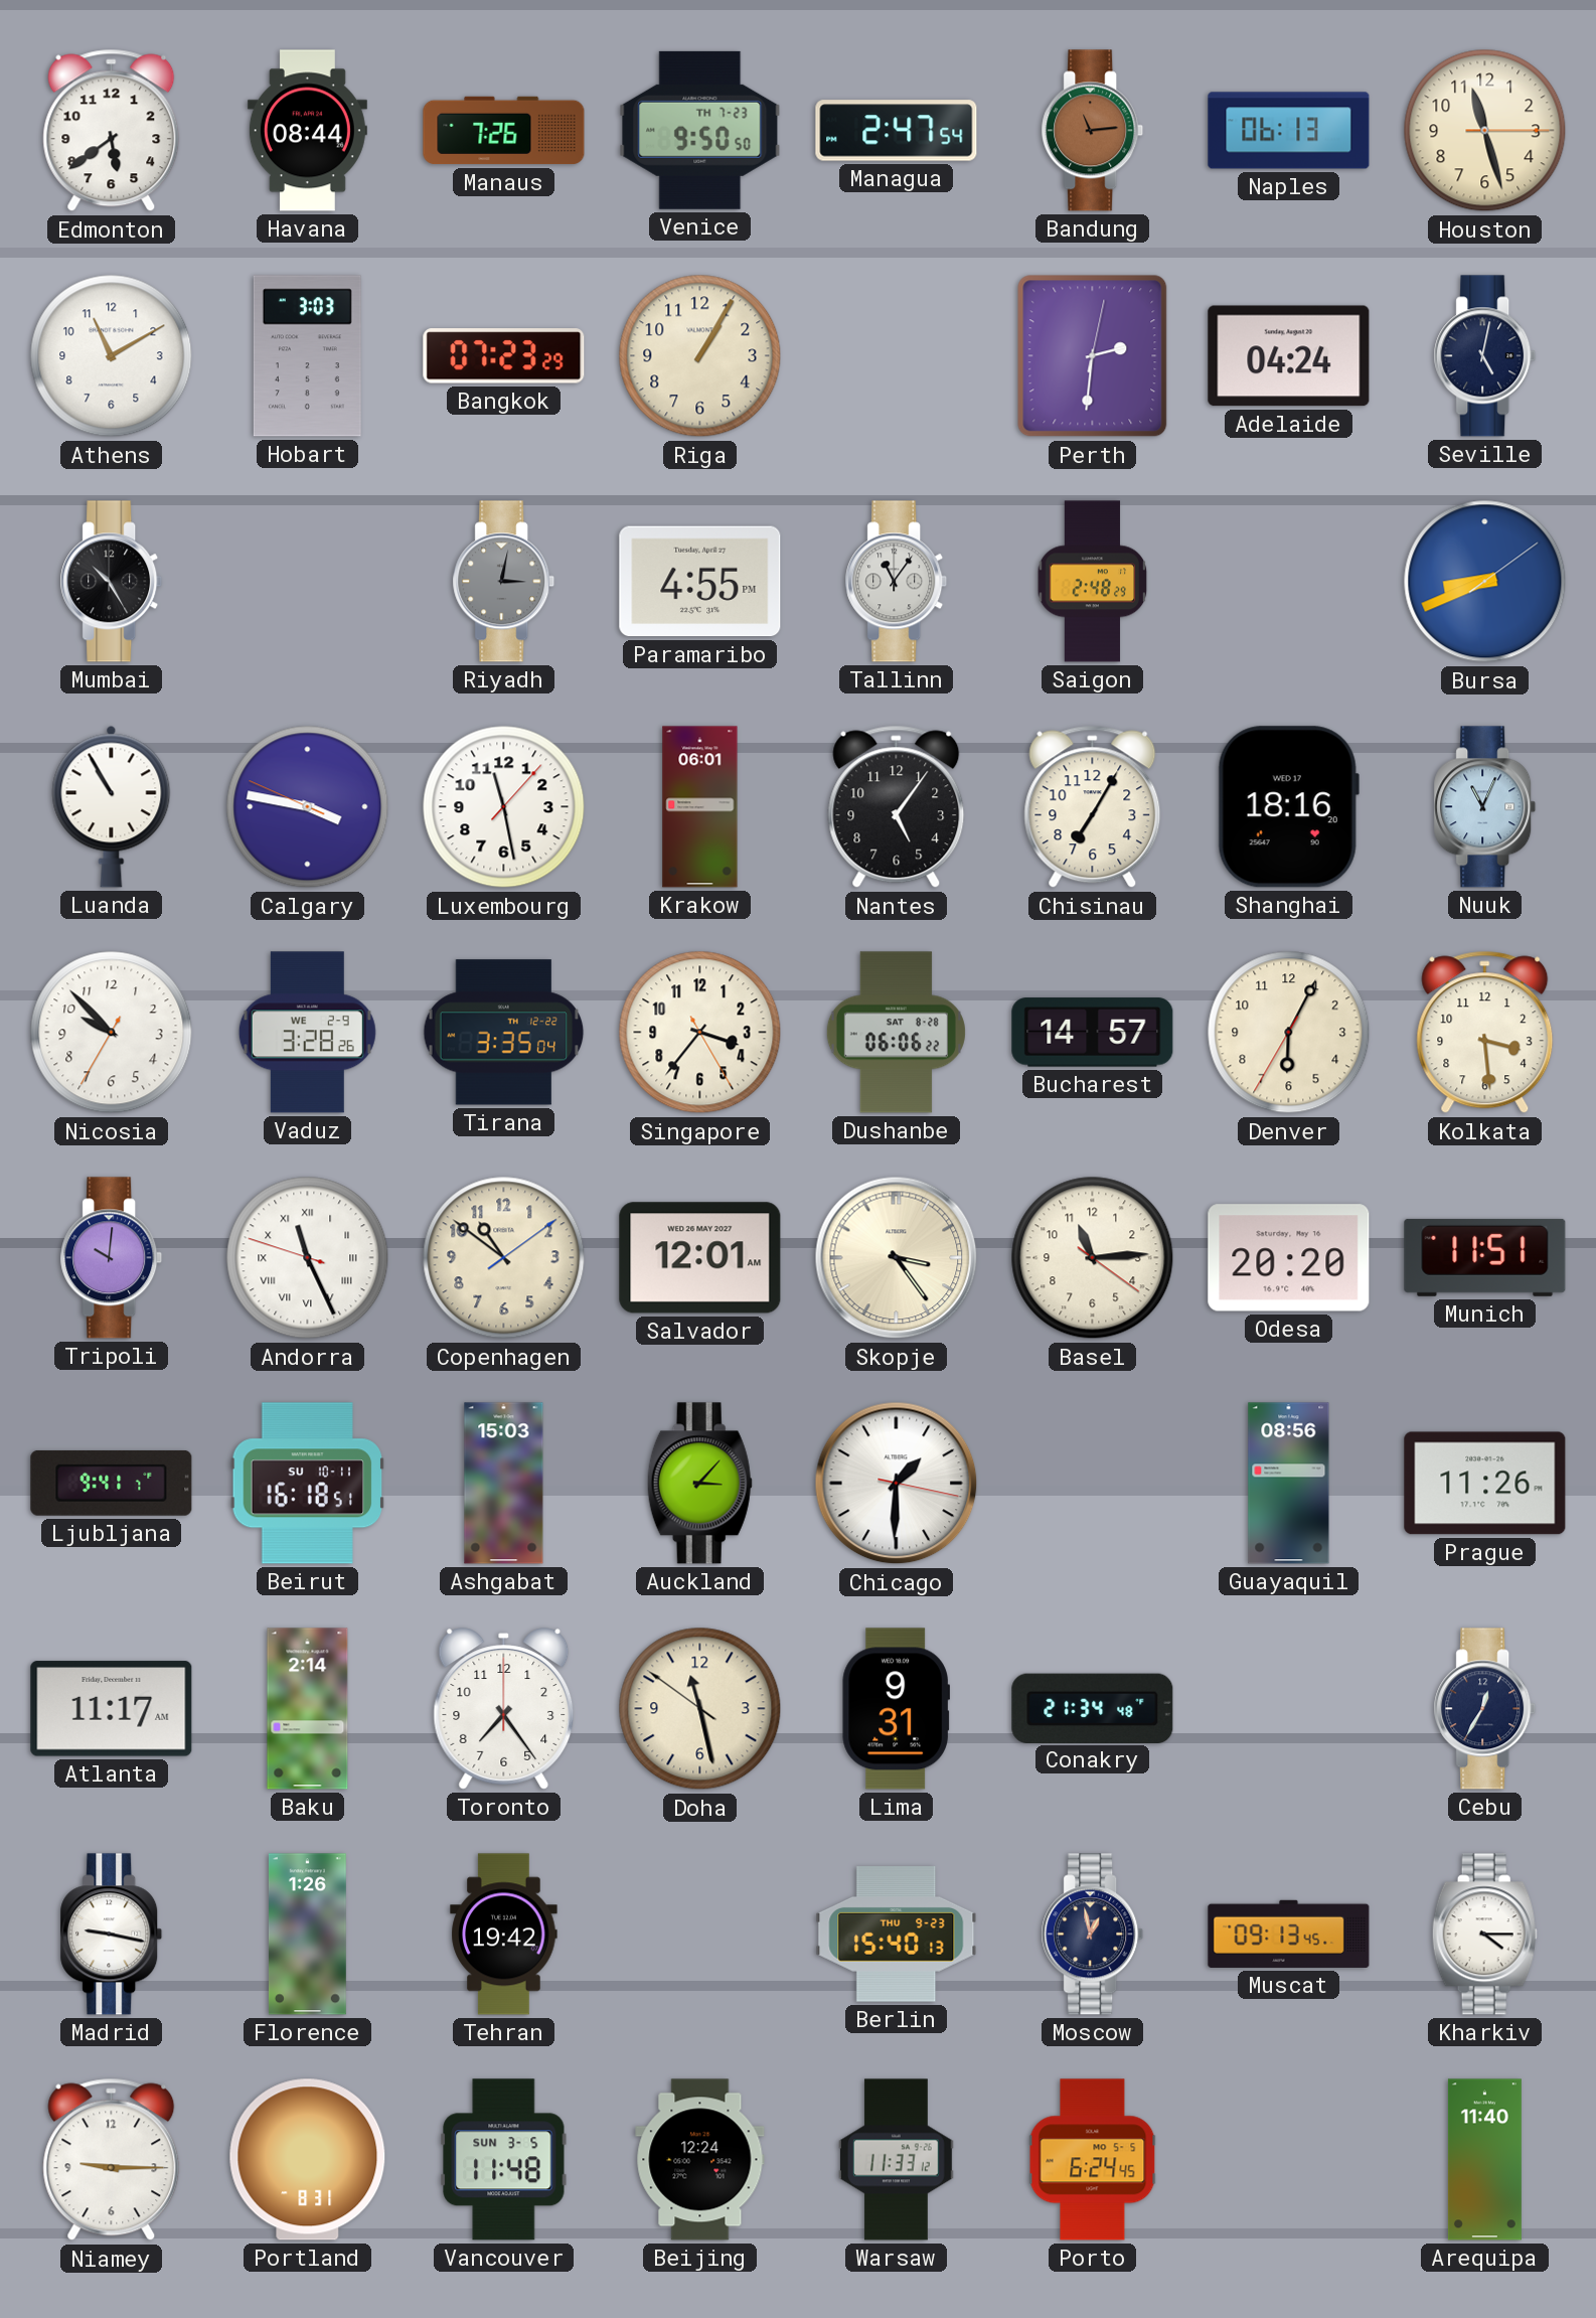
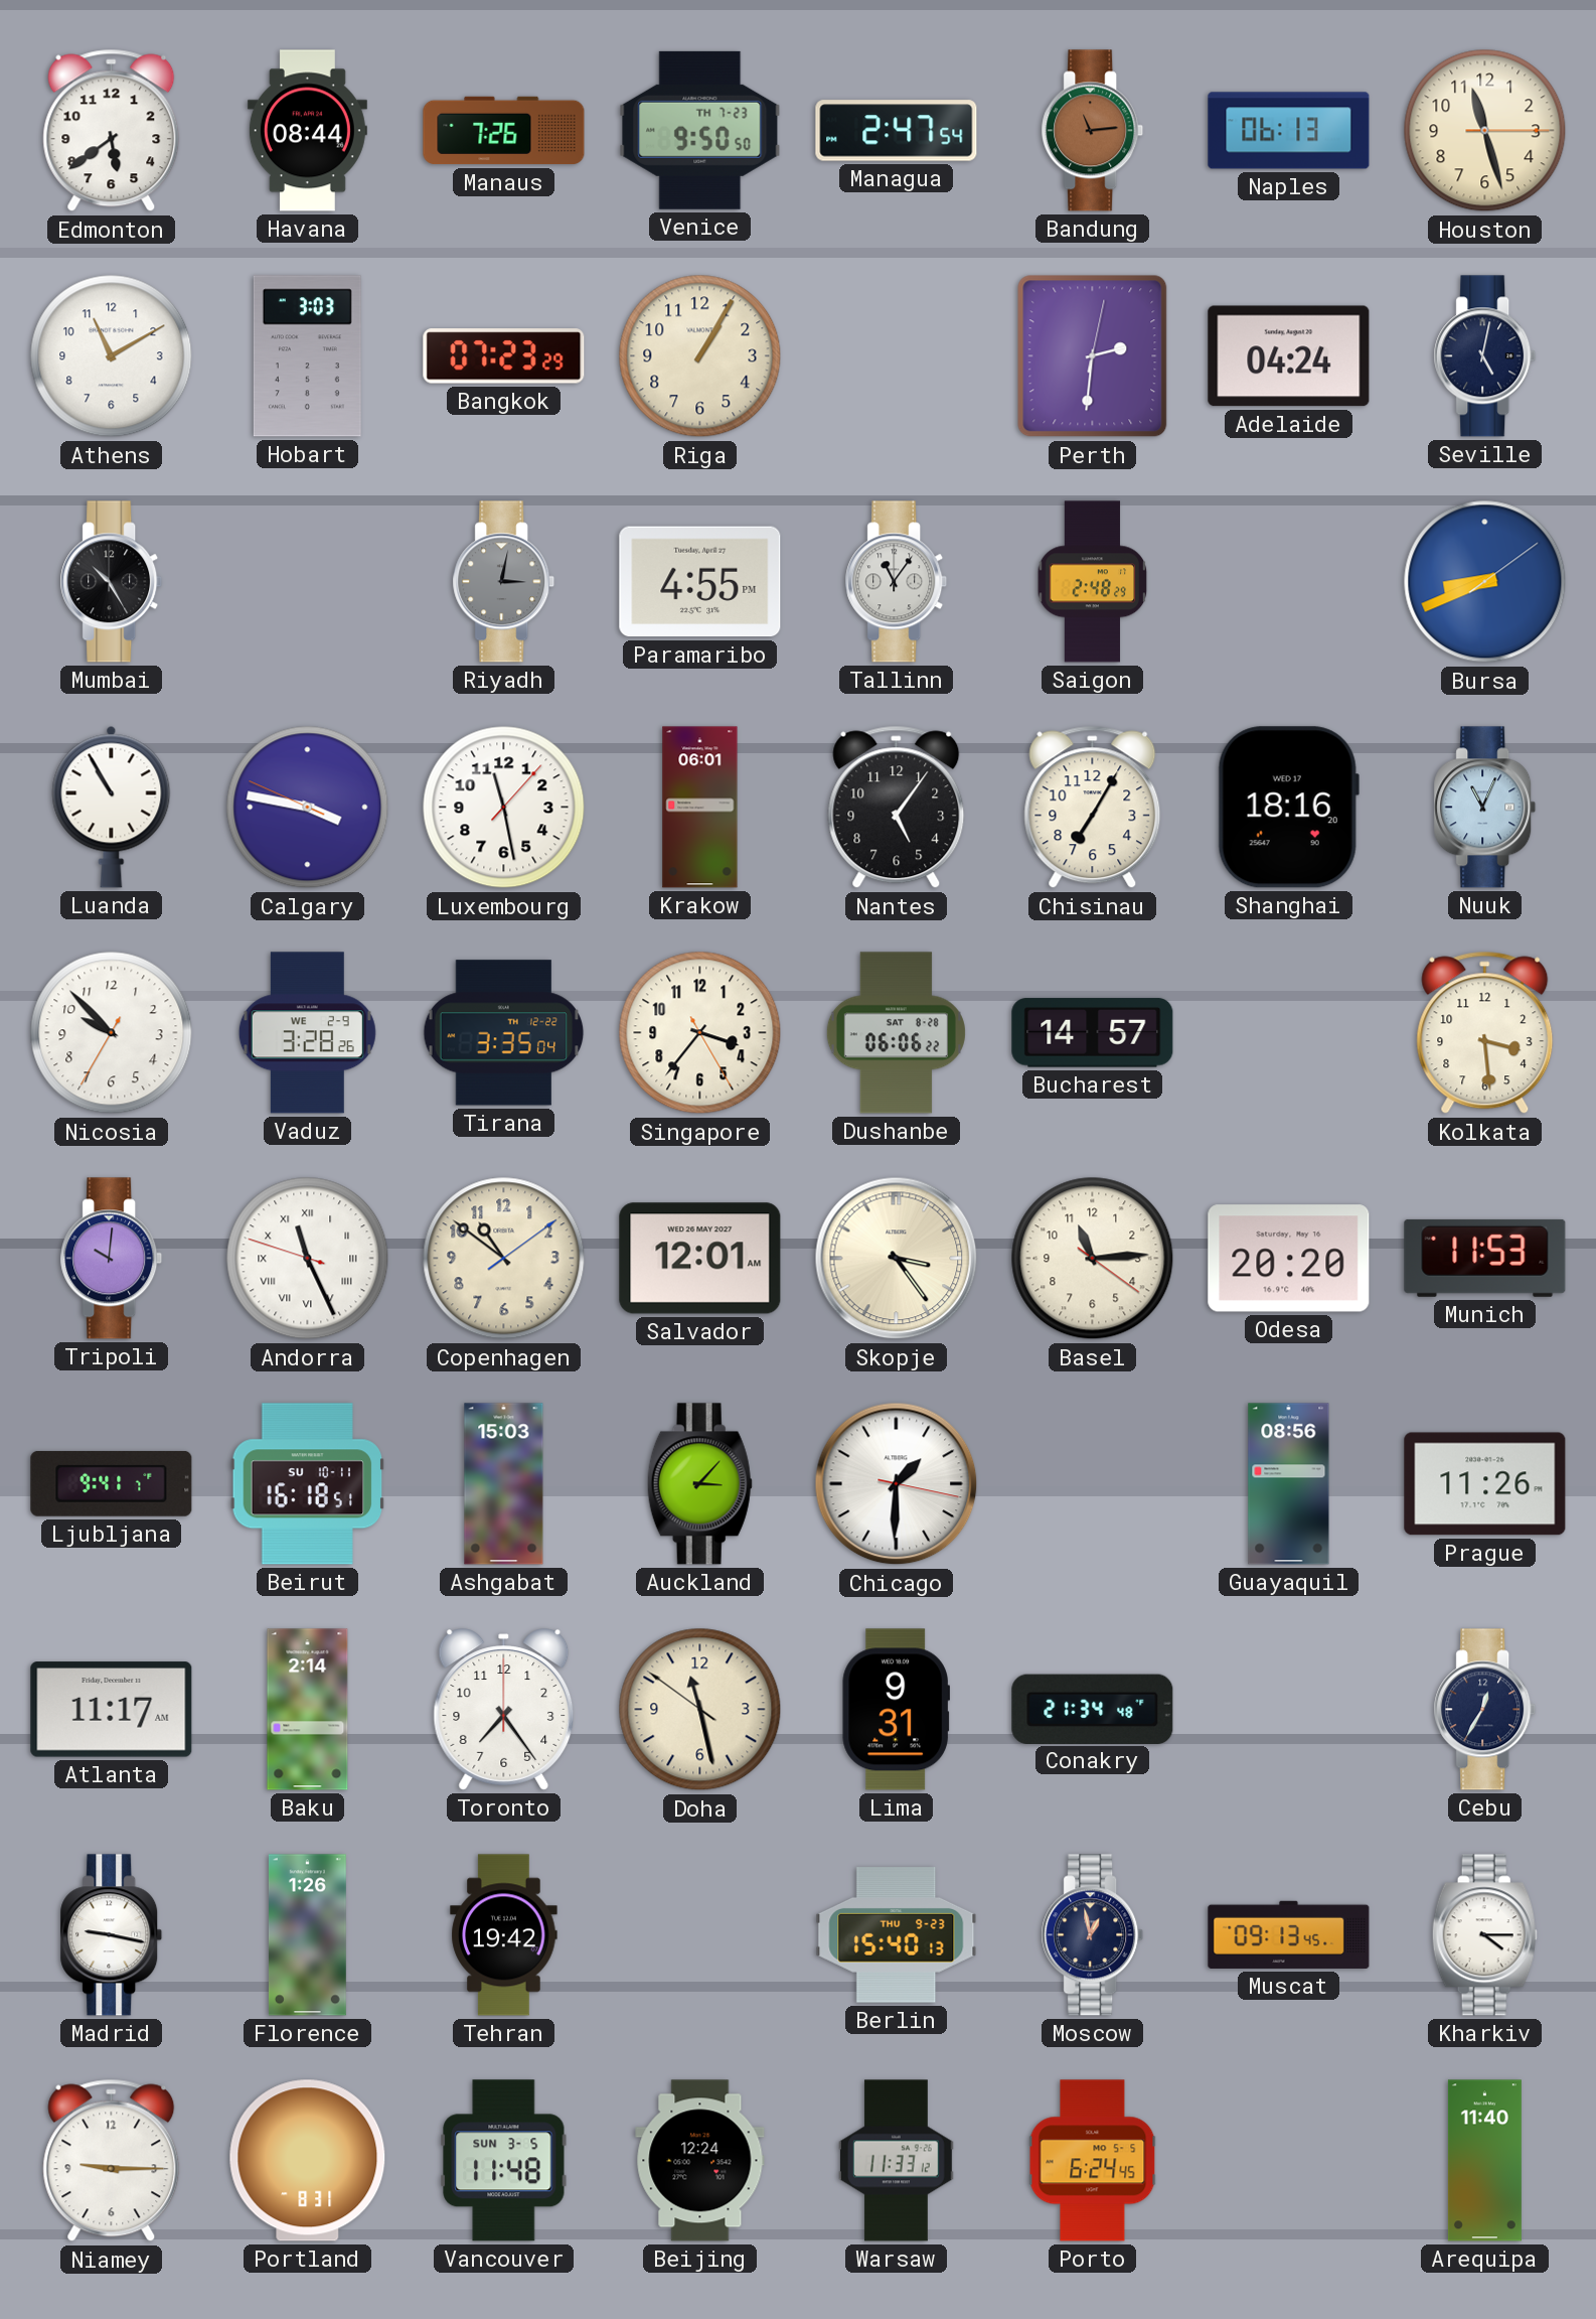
Denver: 6:04 -> none
Munich: 11:51 -> 11:53
